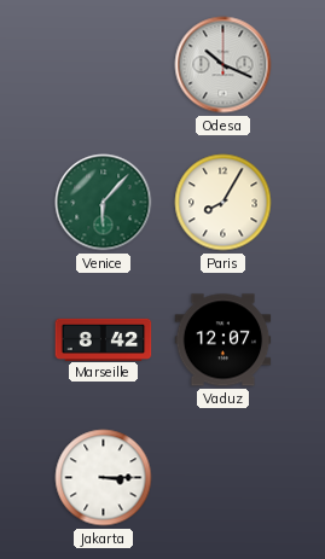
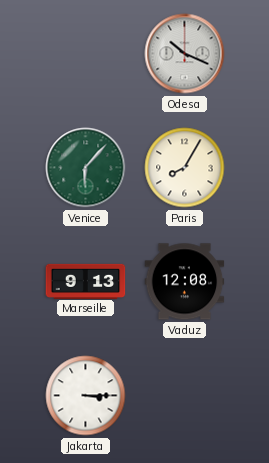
Marseille: 8:42 -> 9:13
Vaduz: 12:07 -> 12:08
